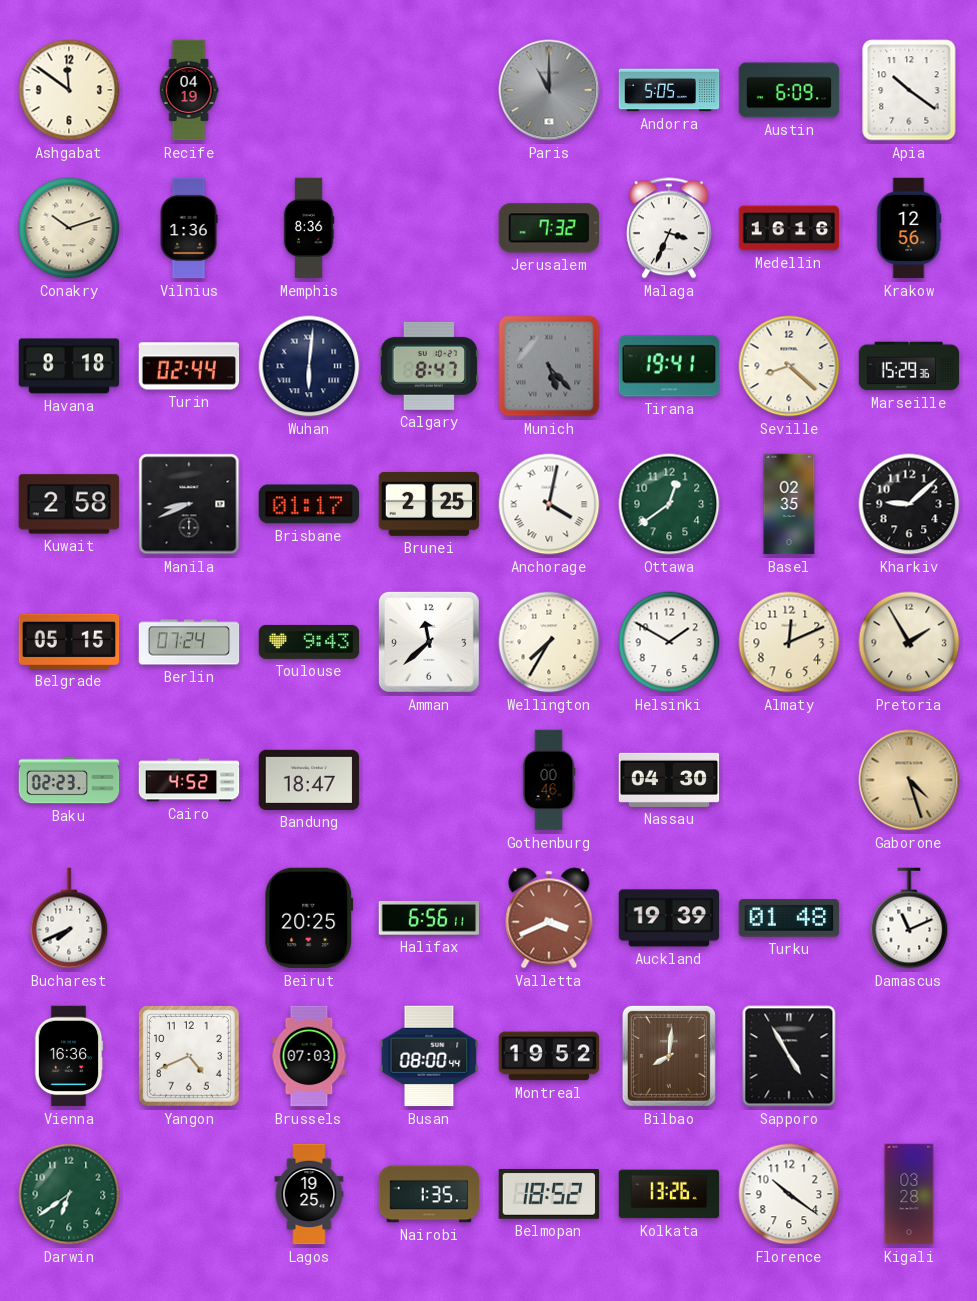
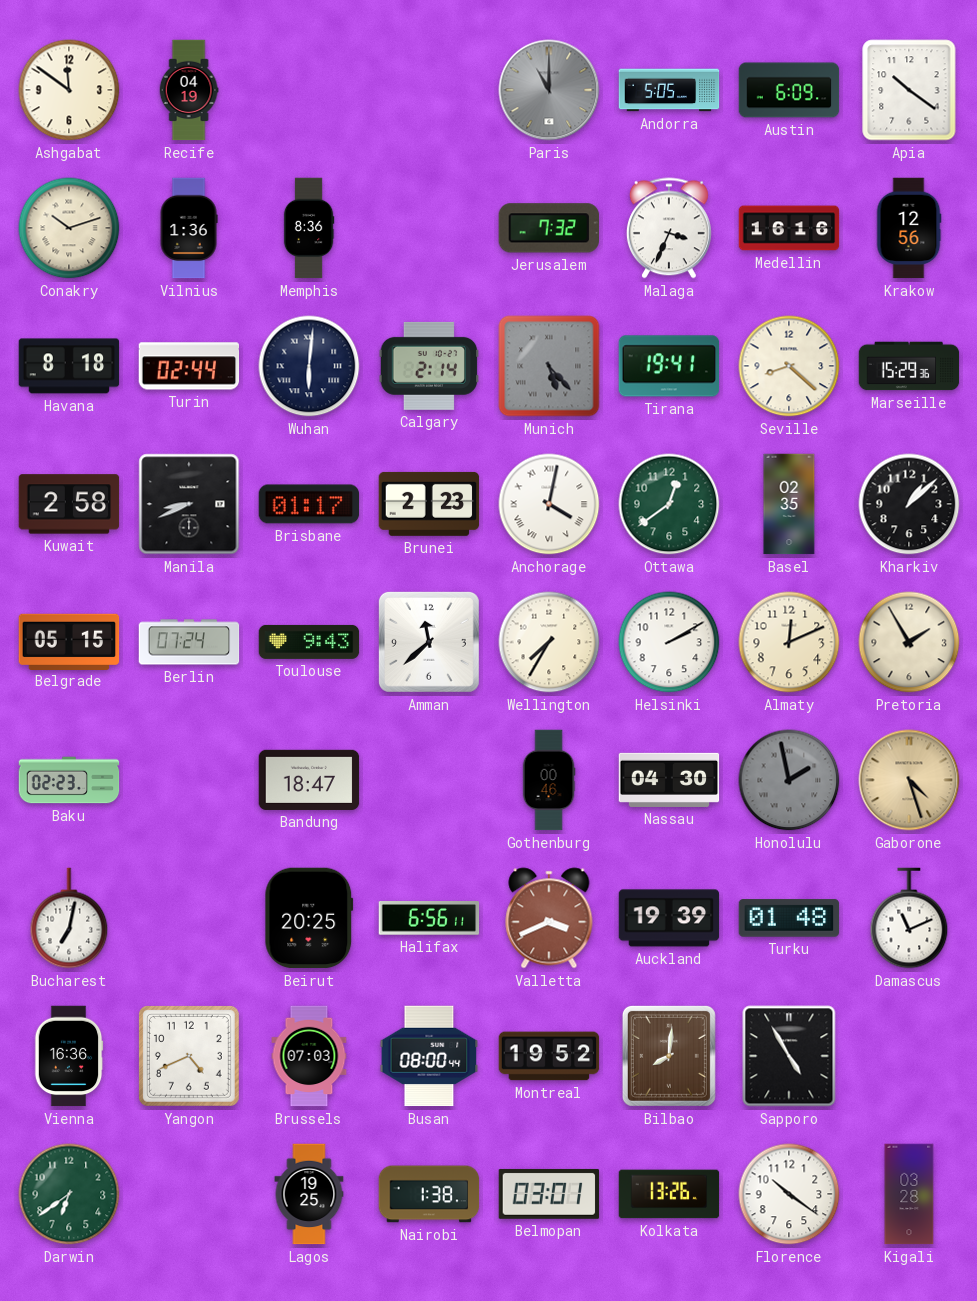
Calgary: 8:47 -> 2:14
Brunei: 2:25 -> 2:23
Kharkiv: 9:08 -> 1:08
Helsinki: 1:50 -> 2:10
Cairo: 4:52 -> none
Honolulu: none -> 1:58
Bucharest: 7:41 -> 7:02
Nairobi: 1:35 -> 1:38
Belmopan: 18:52 -> 03:01
